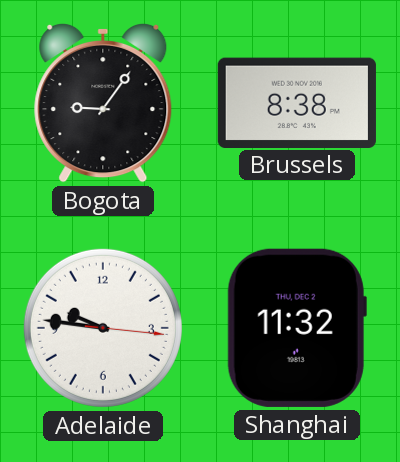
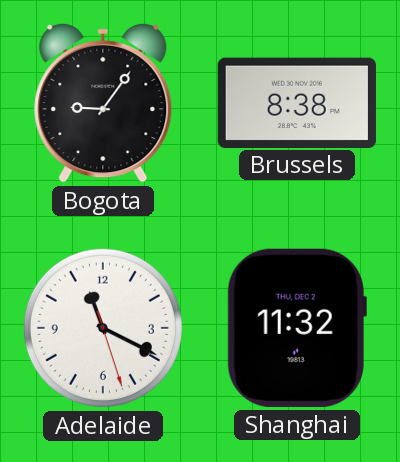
Adelaide: 9:46 -> 11:19
